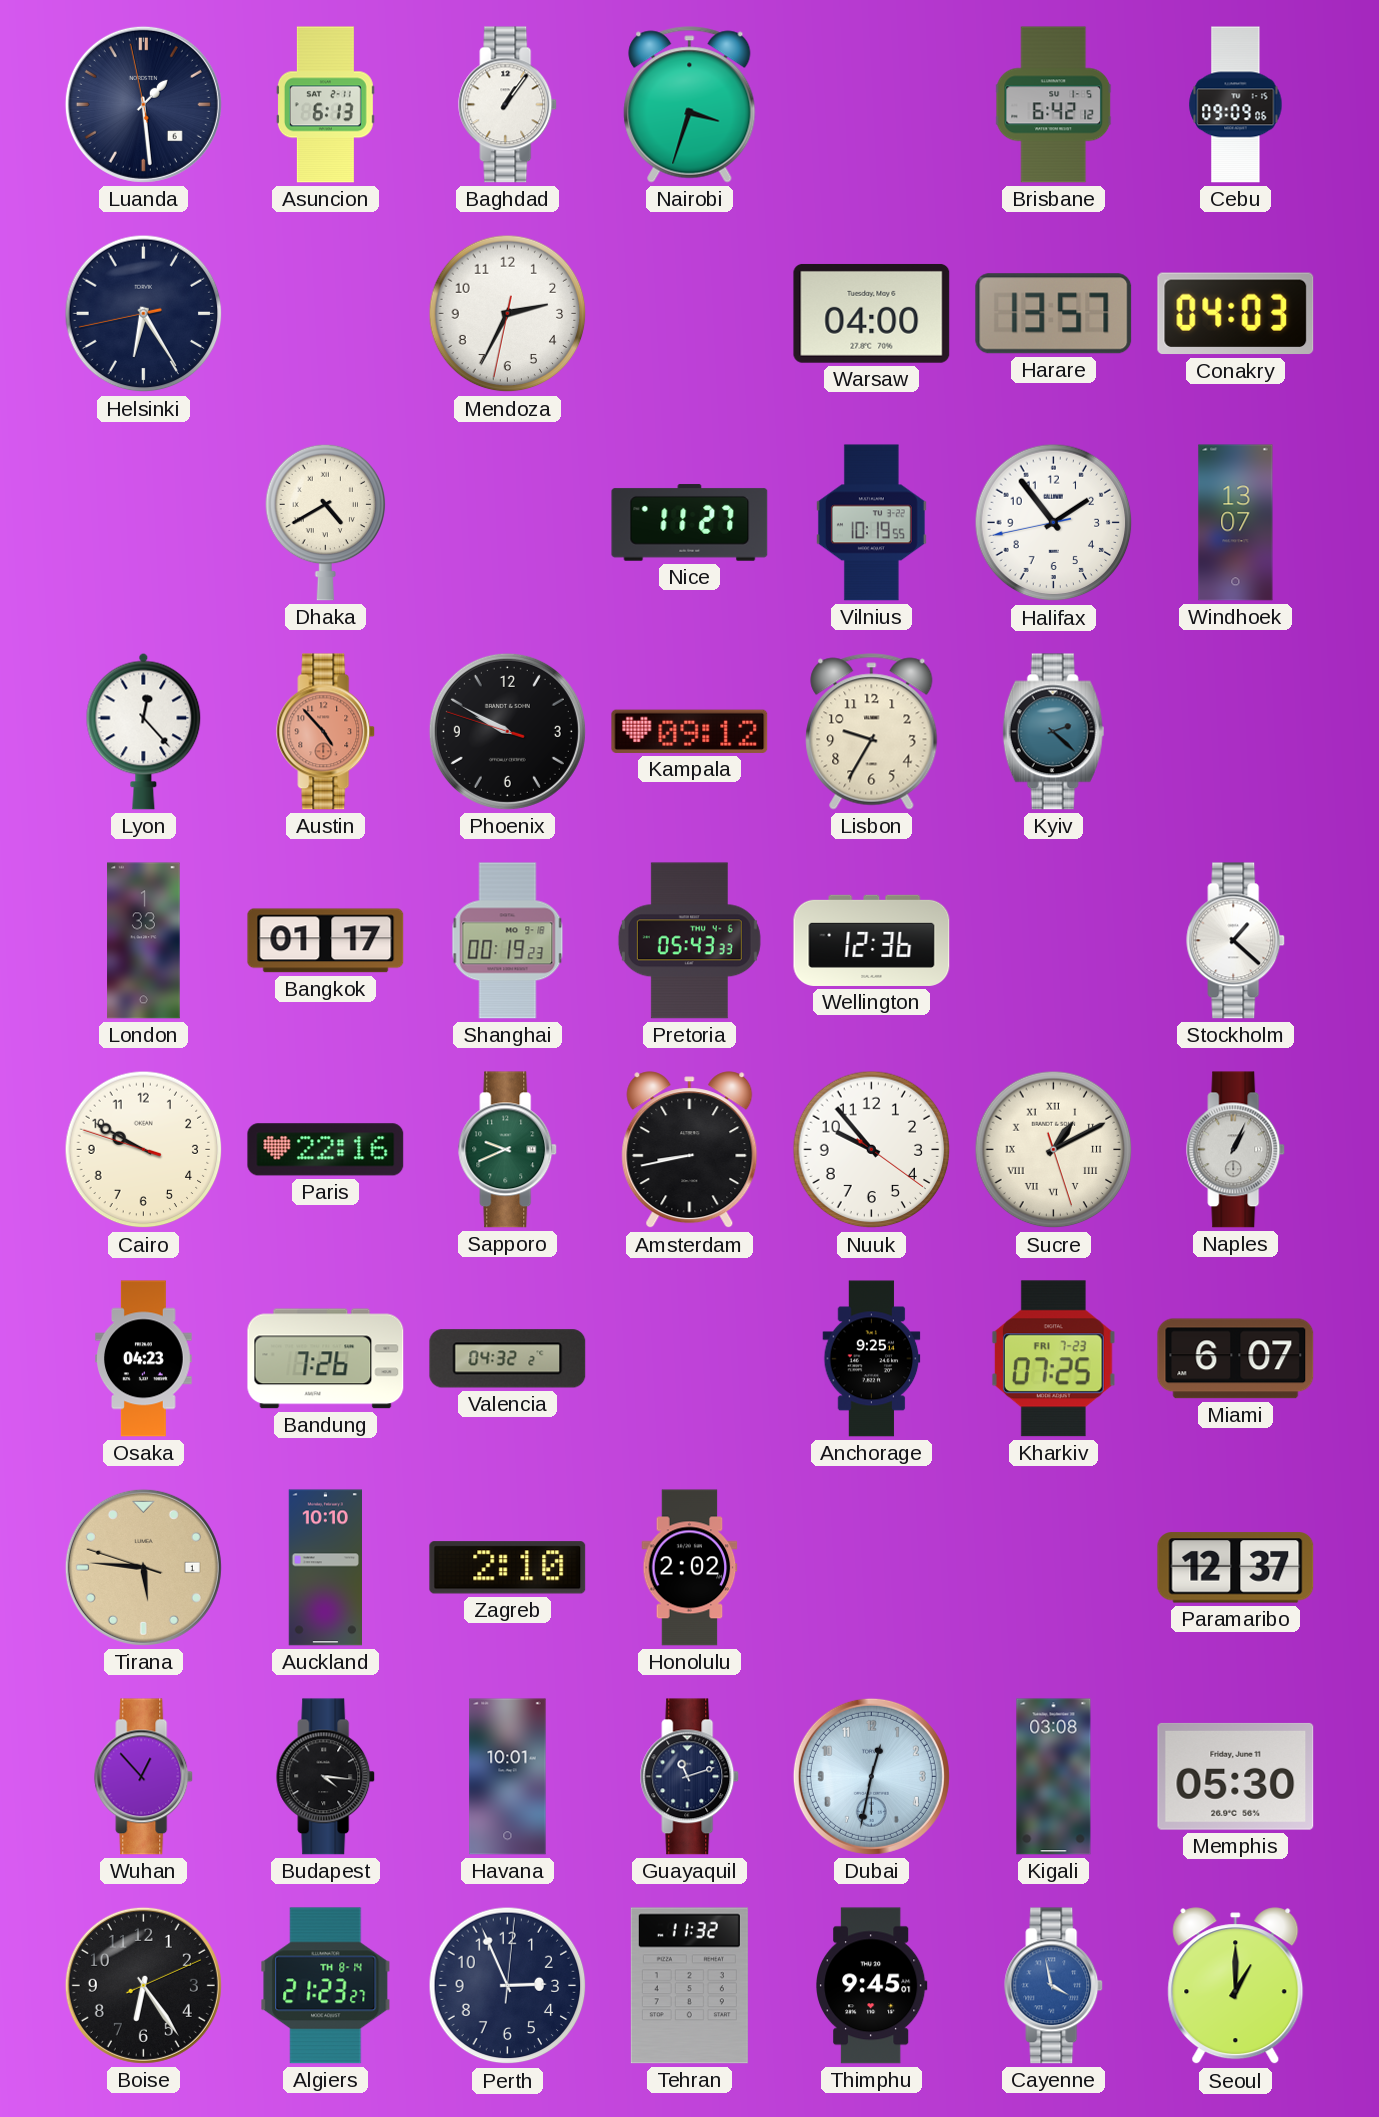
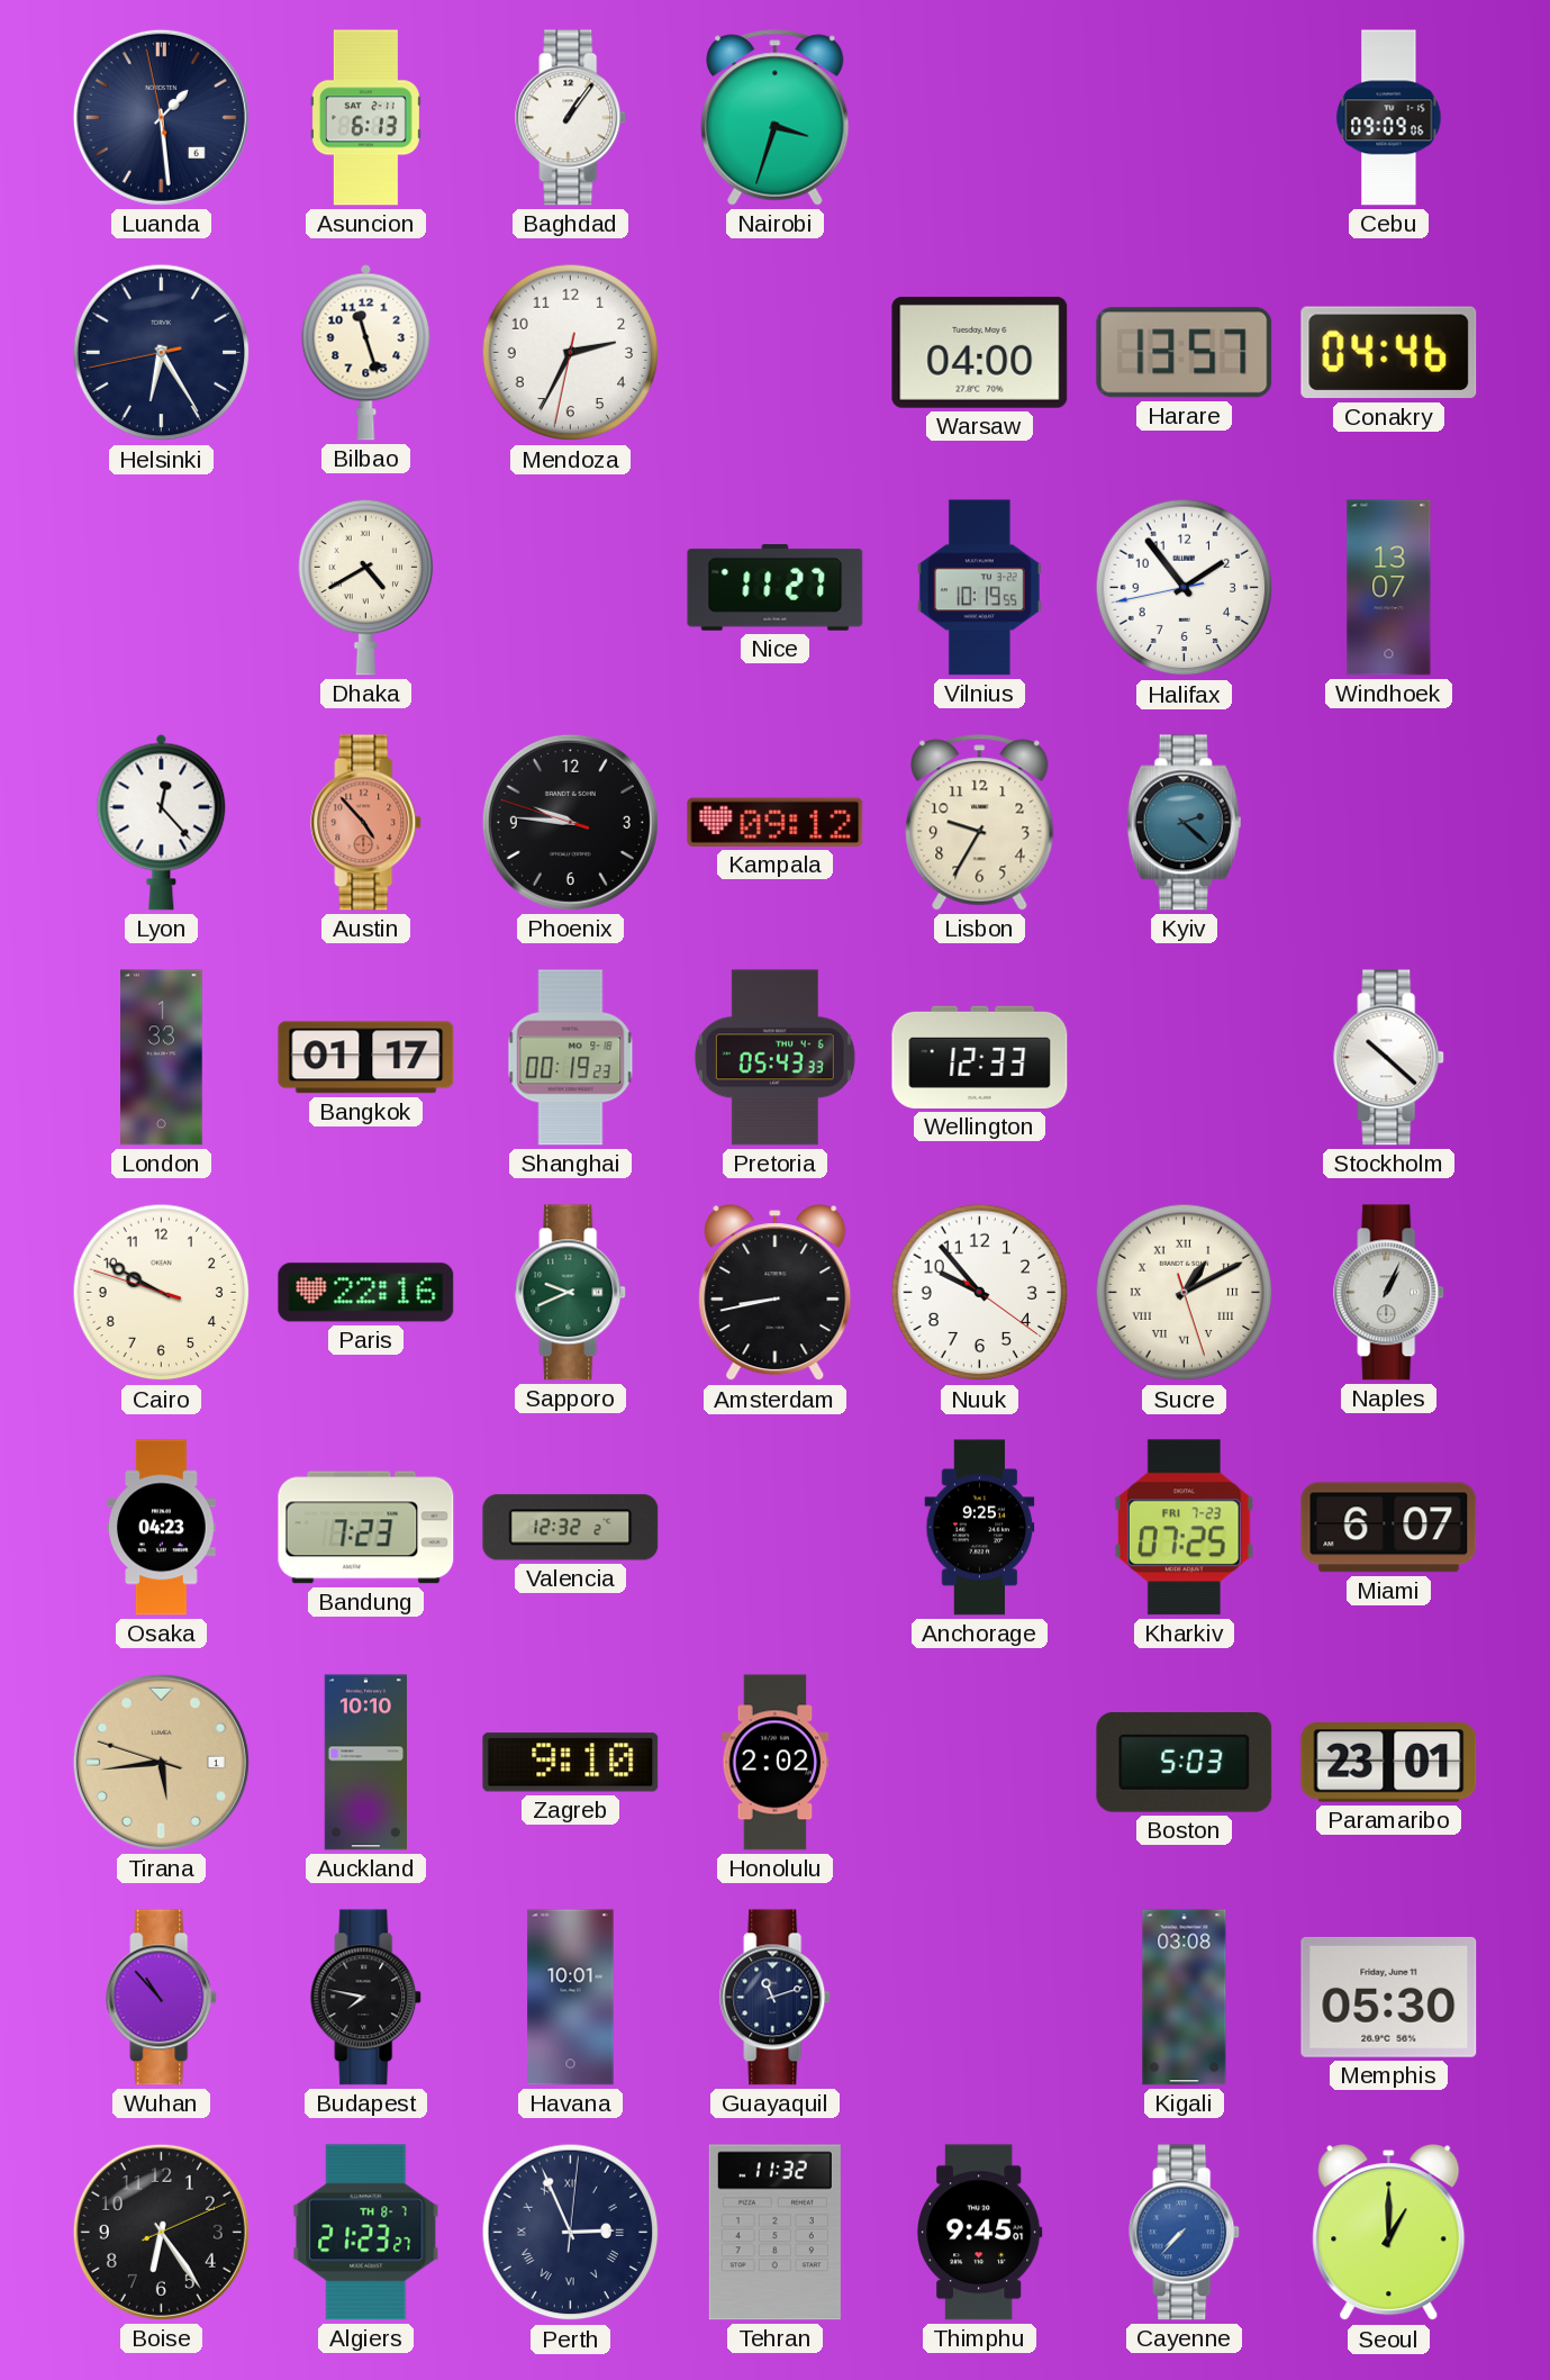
Brisbane: 6:42 -> none
Bilbao: none -> 11:27
Conakry: 04:03 -> 04:46
Phoenix: 9:49 -> 9:45
Wellington: 12:36 -> 12:33
Stockholm: 1:22 -> 10:22
Bandung: 7:26 -> 7:23
Valencia: 04:32 -> 12:32
Tirana: 5:45 -> 5:43
Zagreb: 2:10 -> 9:10
Boston: none -> 5:03
Paramaribo: 12:37 -> 23:01
Wuhan: 12:53 -> 10:53
Budapest: 4:16 -> 7:47
Dubai: 12:32 -> none
Algiers date: TH 8-14 -> TH 8-7
Perth numerals: Arabic -> Roman
Cayenne: 3:58 -> 7:37
